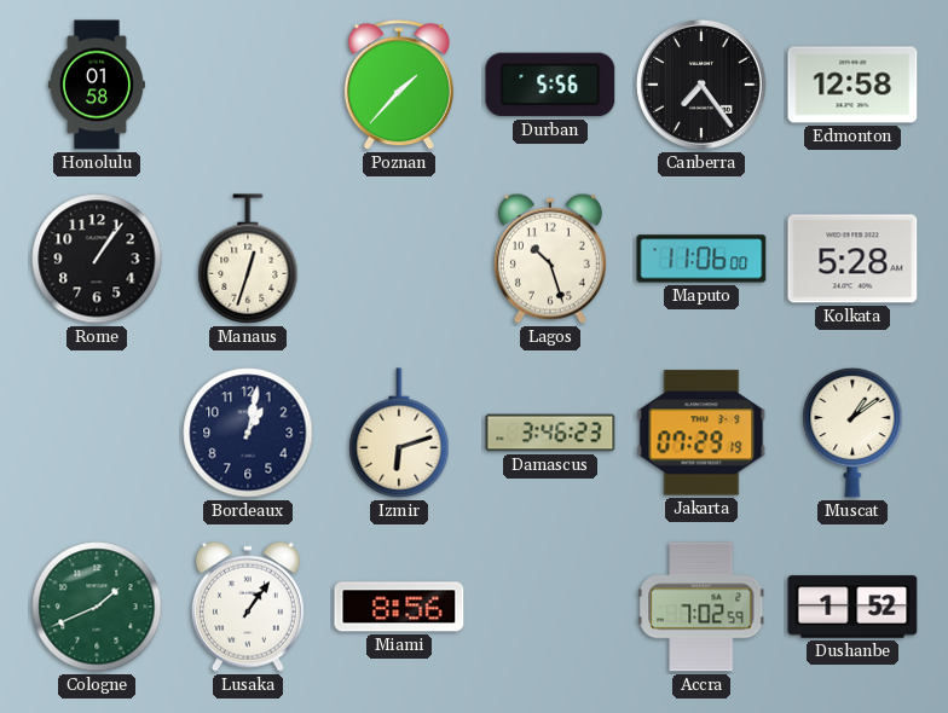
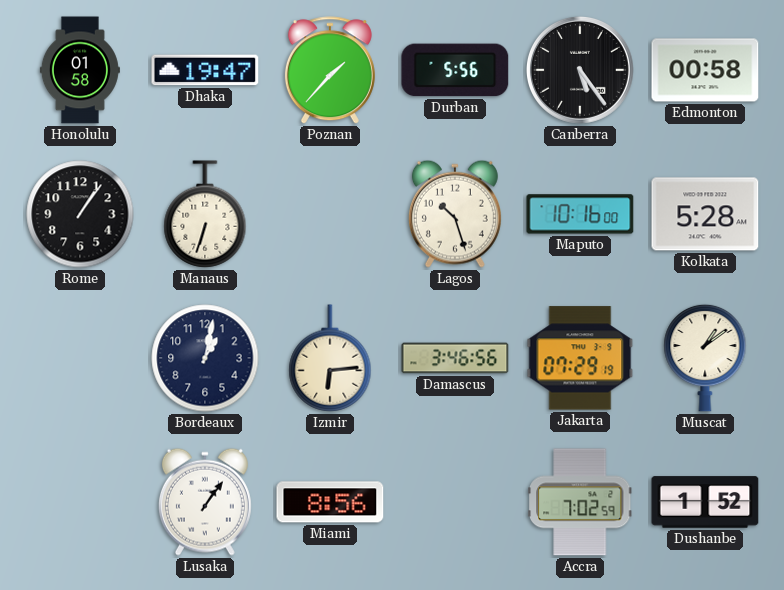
Dhaka: none -> 19:47
Canberra: 7:24 -> 5:24
Edmonton: 12:58 -> 00:58
Manaus: 12:33 -> 6:33
Maputo: 11:06 -> 10:16
Izmir: 6:12 -> 6:14
Damascus: 3:46:23 -> 3:46:56
Cologne: 1:41 -> none
